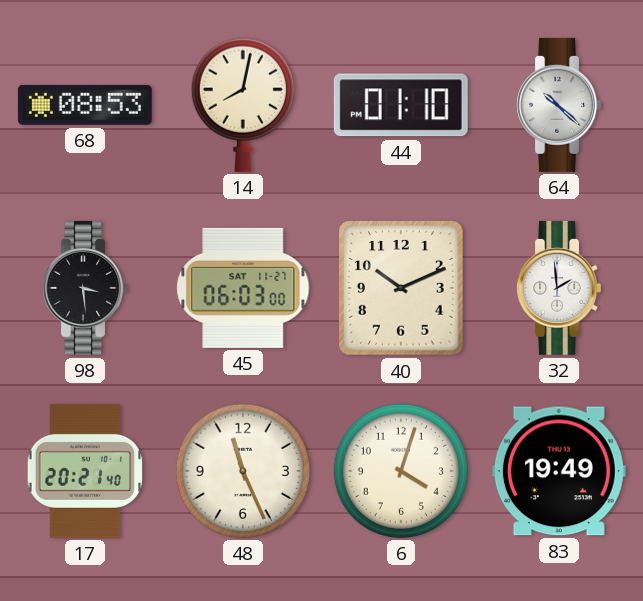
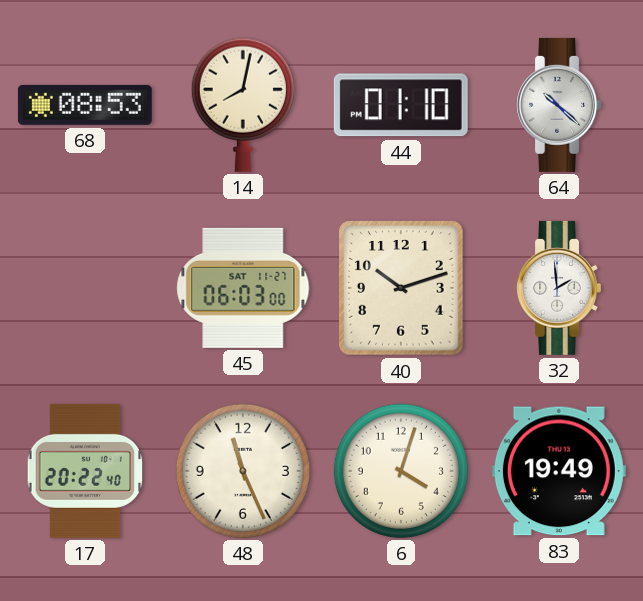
98: 3:29 -> none
40: 10:11 -> 10:12
17: 20:21 -> 20:22
